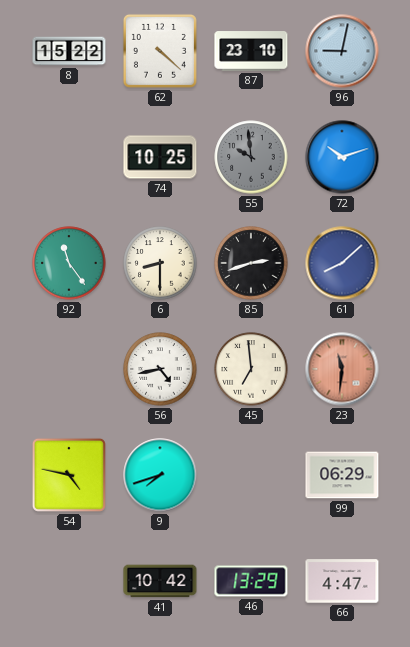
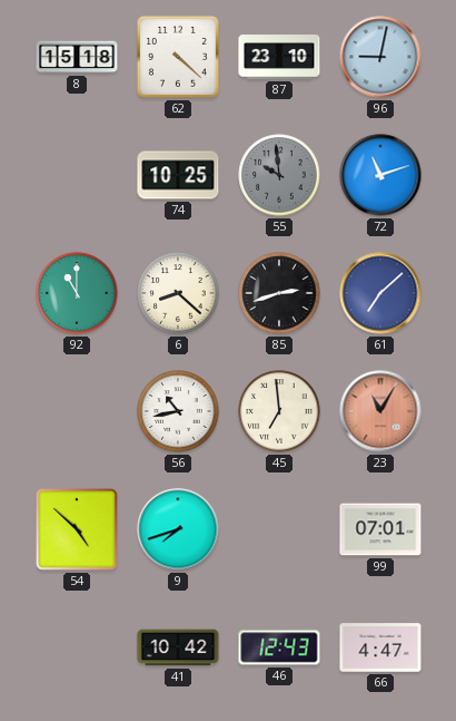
8: 15:22 -> 15:18
72: 10:12 -> 11:12
92: 11:24 -> 11:00
6: 8:30 -> 8:22
61: 8:08 -> 7:08
56: 4:43 -> 10:43
23: 11:31 -> 11:05
54: 4:47 -> 4:52
99: 06:29 -> 07:01
46: 13:29 -> 12:43
